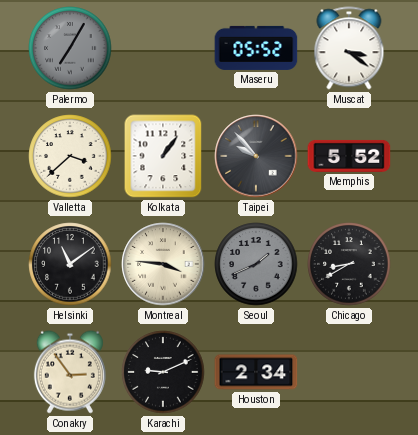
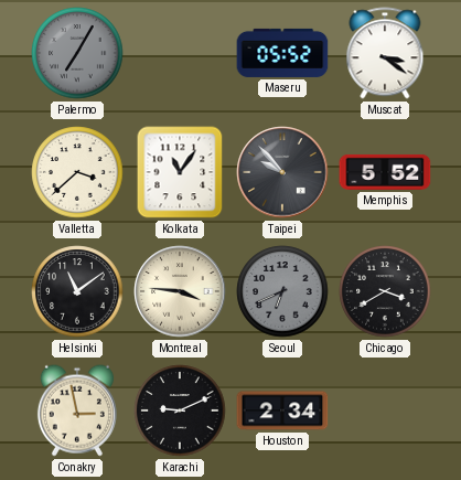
Kolkata: 1:06 -> 11:06
Seoul: 1:41 -> 6:41
Chicago: 8:40 -> 3:40
Conakry: 2:54 -> 2:58
